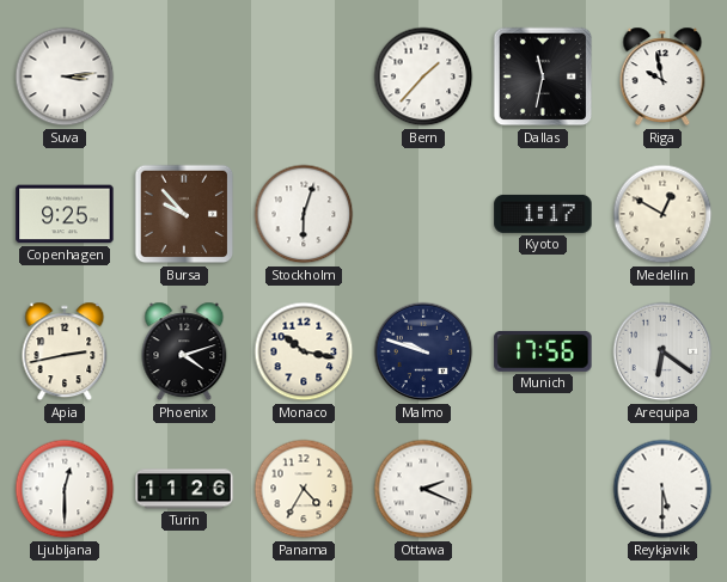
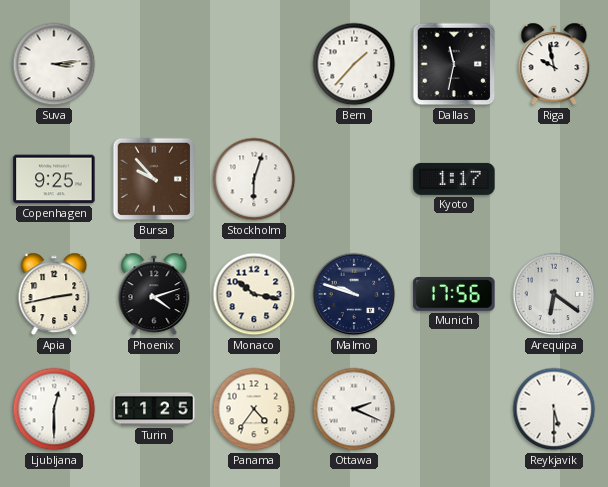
Medellin: 12:50 -> none
Turin: 11:26 -> 11:25
Panama: 4:35 -> 4:36
